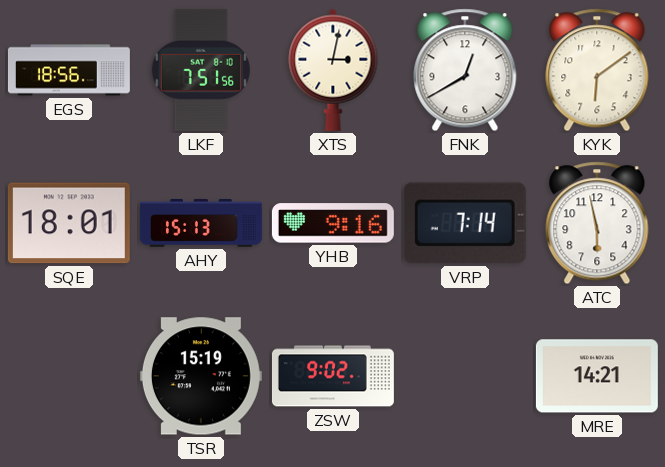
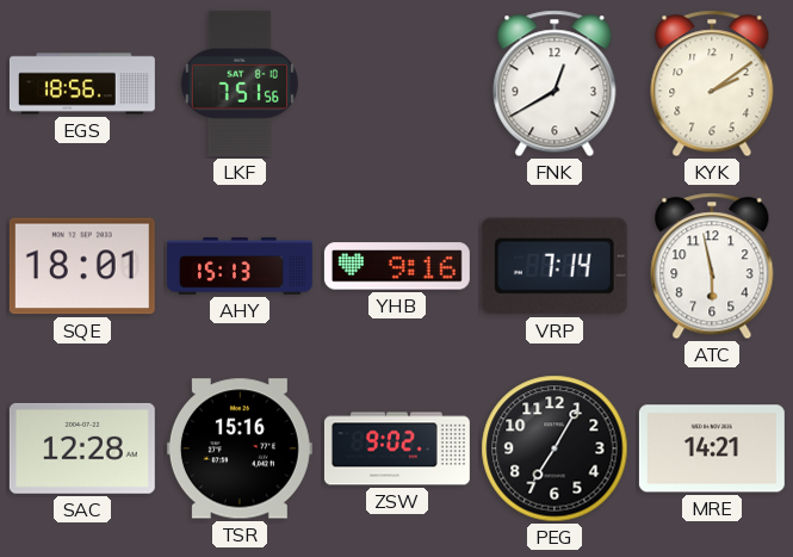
XTS: 3:02 -> none
KYK: 6:09 -> 2:09
SAC: none -> 12:28
TSR: 15:19 -> 15:16
PEG: none -> 7:05
